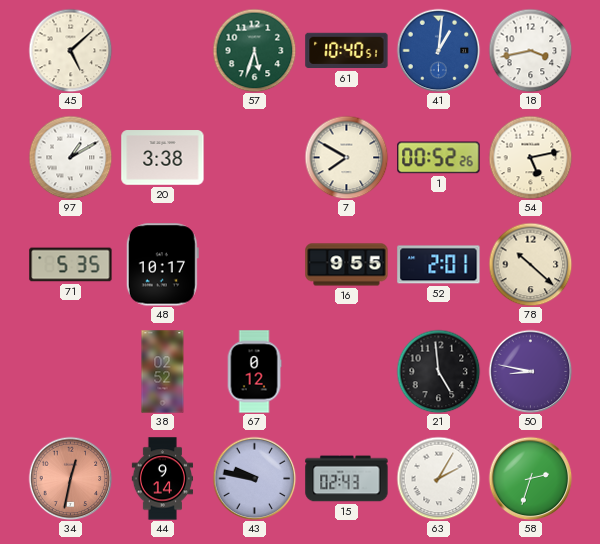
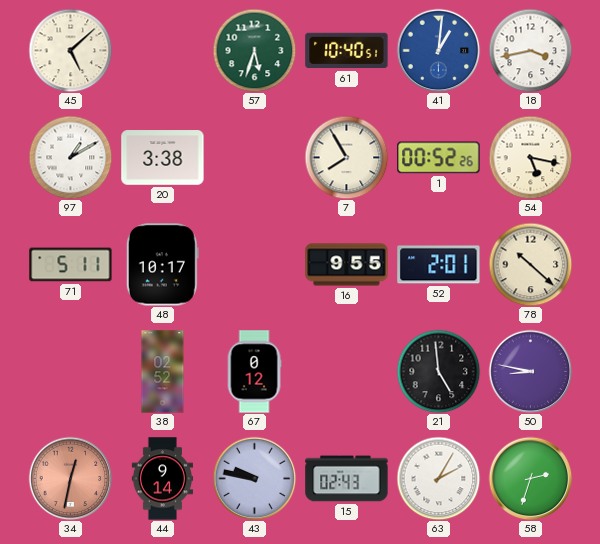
7: 7:50 -> 7:55
54: 5:13 -> 5:17
71: 5:35 -> 5:11
